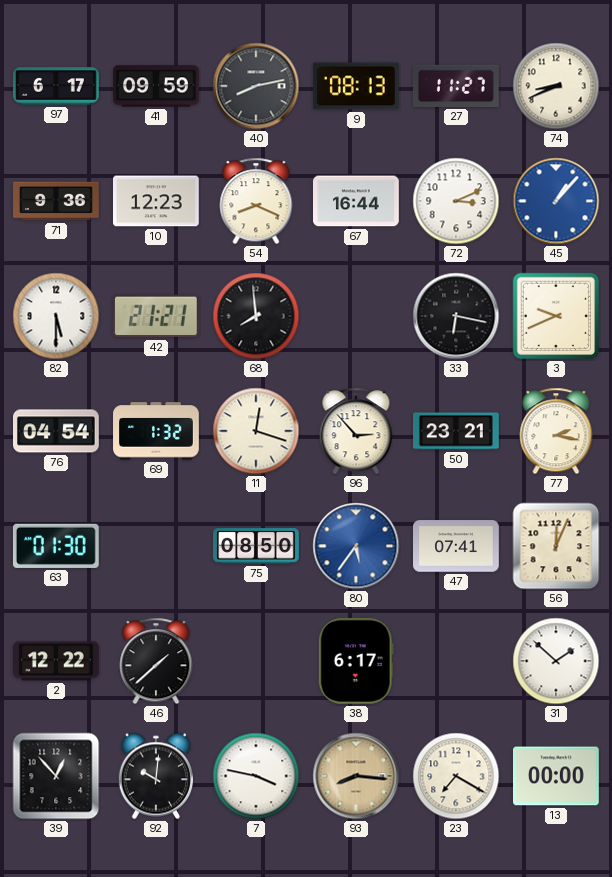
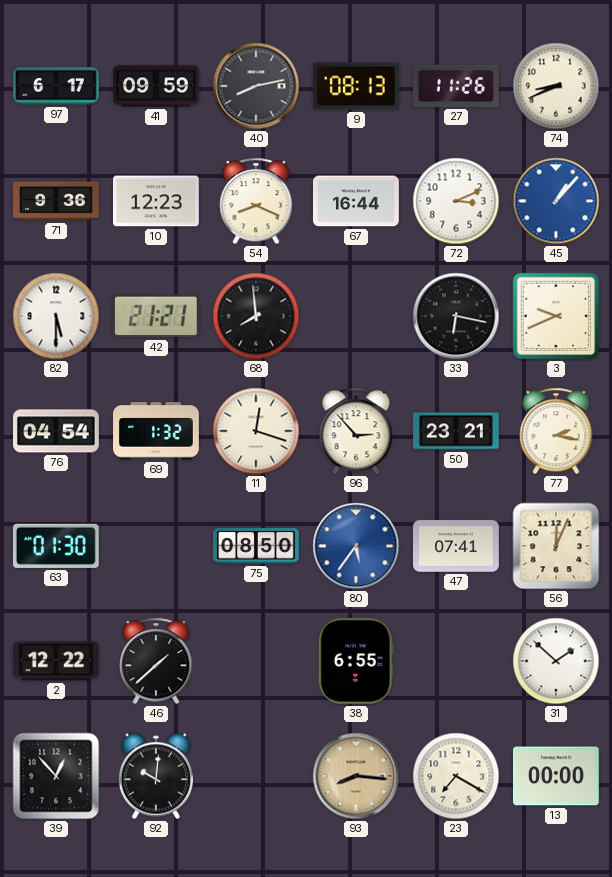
27: 11:27 -> 11:26
38: 6:17 -> 6:55
7: 3:47 -> none
